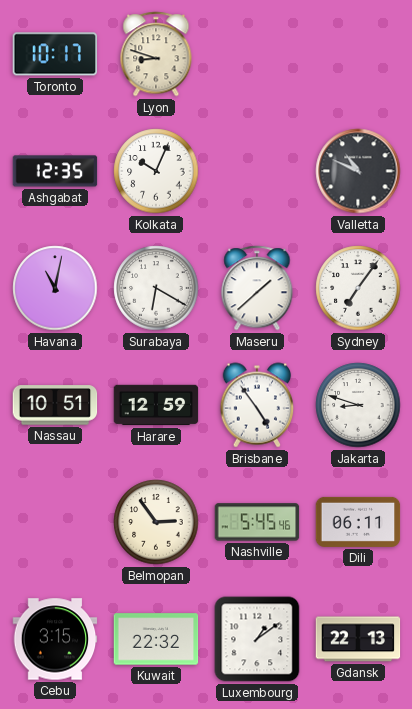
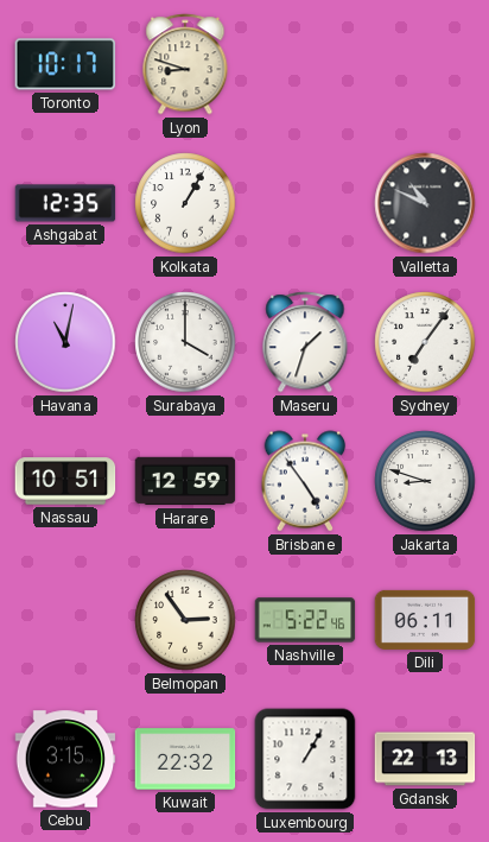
Kolkata: 10:04 -> 1:05
Surabaya: 6:20 -> 4:00
Maseru: 1:38 -> 1:33
Nashville: 5:45 -> 5:22
Luxembourg: 1:09 -> 1:05
